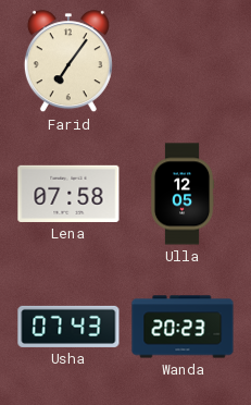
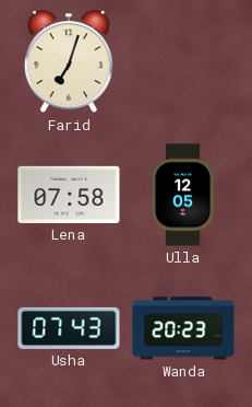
Farid: 7:06 -> 7:03
